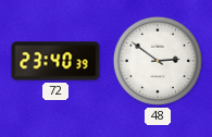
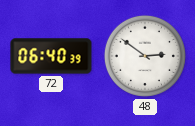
72: 23:40 -> 06:40
